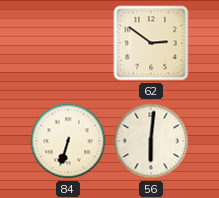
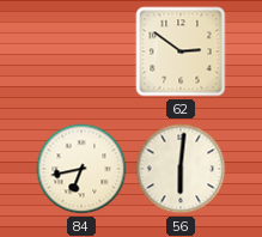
84: 6:33 -> 6:43
